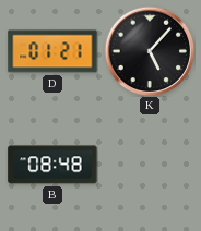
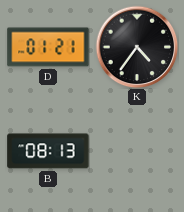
K: 5:07 -> 4:36
B: 08:48 -> 08:13
